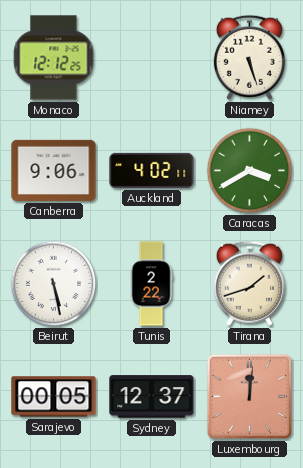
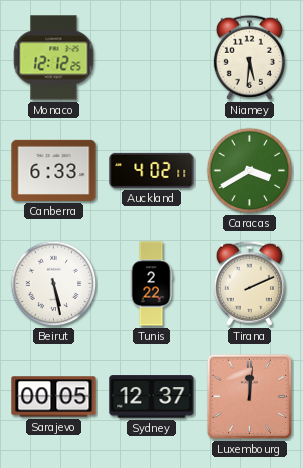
Niamey: 5:27 -> 5:31
Canberra: 9:06 -> 6:33
Tirana: 1:42 -> 2:11
